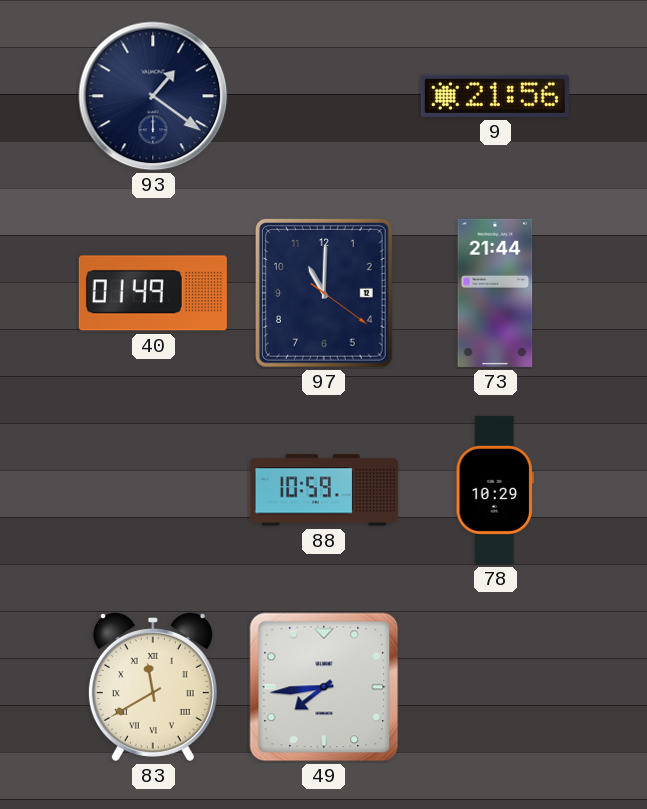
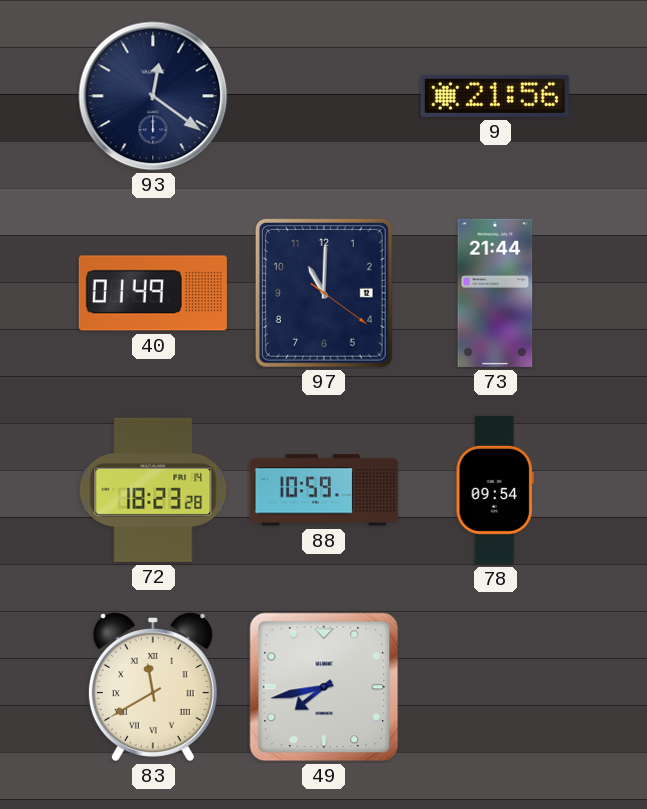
93: 1:21 -> 12:21
72: none -> 18:23
78: 10:29 -> 09:54
49: 7:44 -> 7:43
